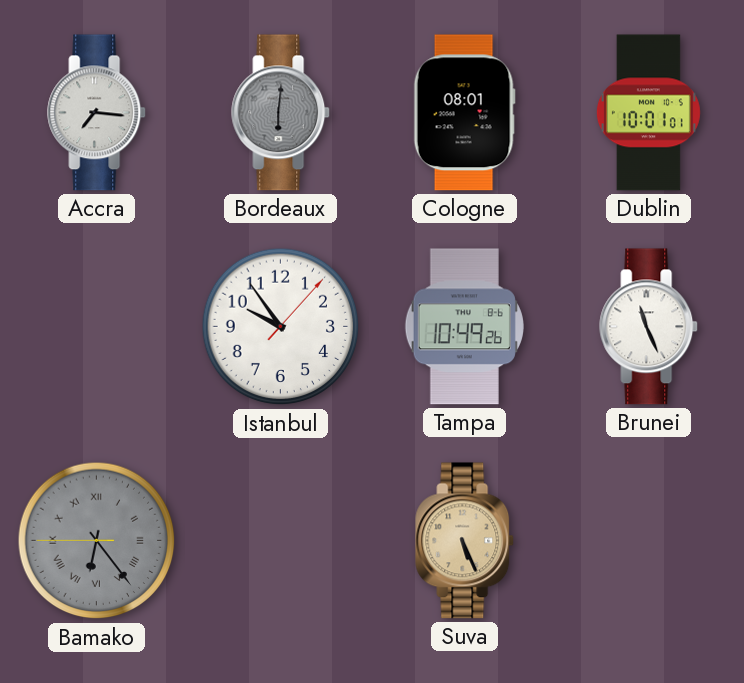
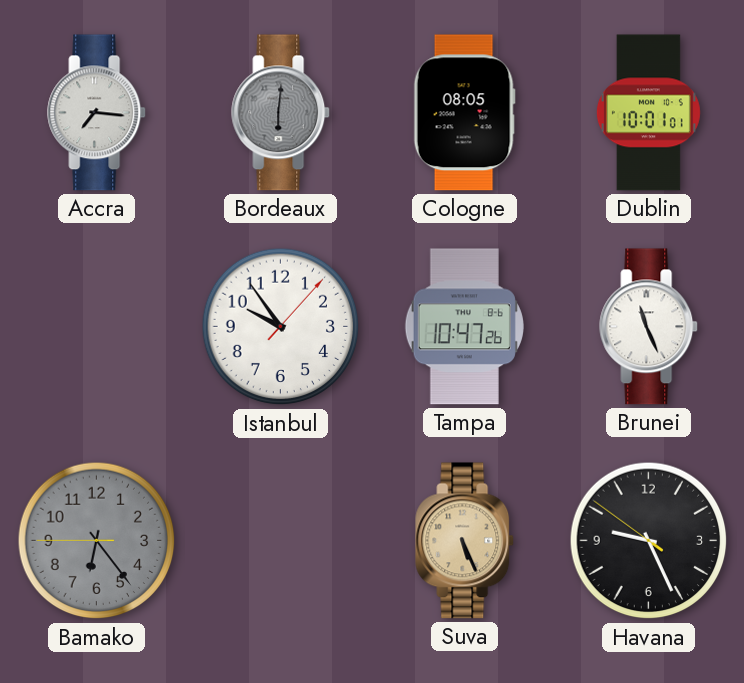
Cologne: 08:01 -> 08:05
Tampa: 10:49 -> 10:47
Bamako numerals: Roman -> Arabic
Havana: none -> 9:25
